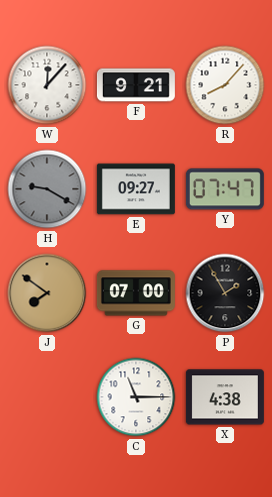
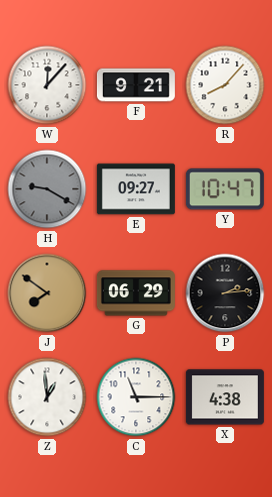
Y: 07:47 -> 10:47
G: 07:00 -> 06:29
P: 1:55 -> 2:14
Z: none -> 12:59
